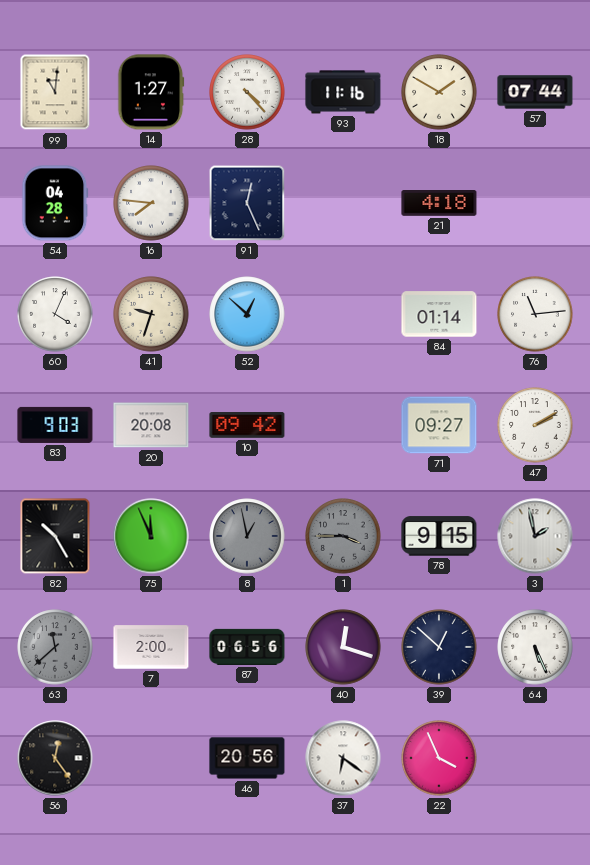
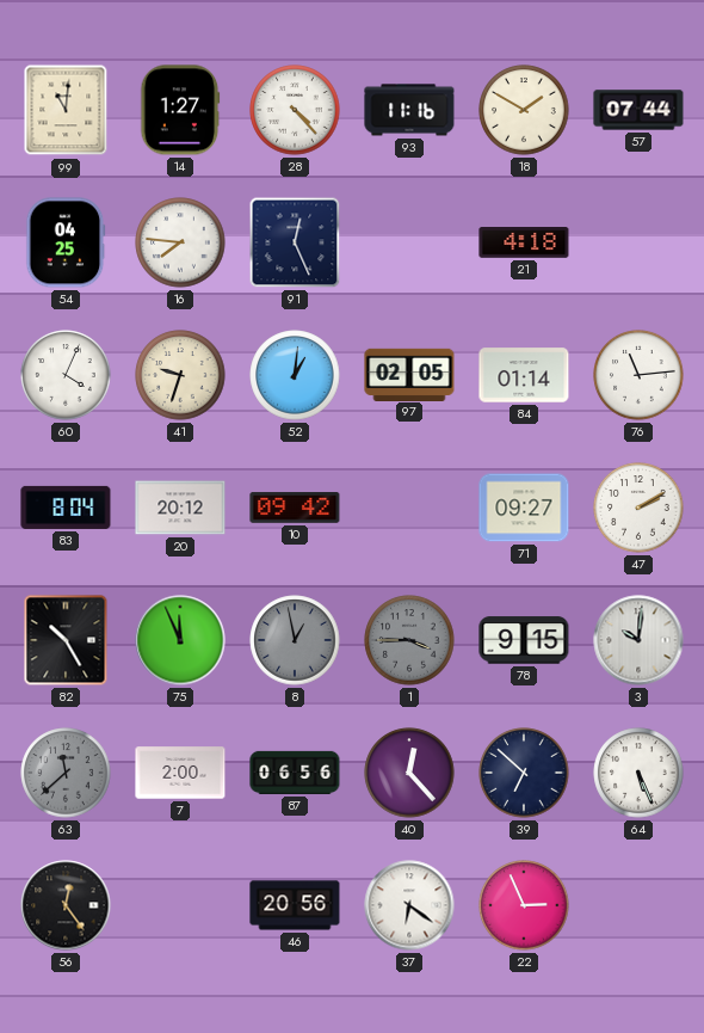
54: 04:28 -> 04:25
52: 12:52 -> 1:01
97: none -> 02:05
83: 9:03 -> 8:04
20: 20:08 -> 20:12
3: 1:58 -> 10:01
40: 12:18 -> 12:23
39: 12:52 -> 6:52
22: 3:56 -> 2:56
